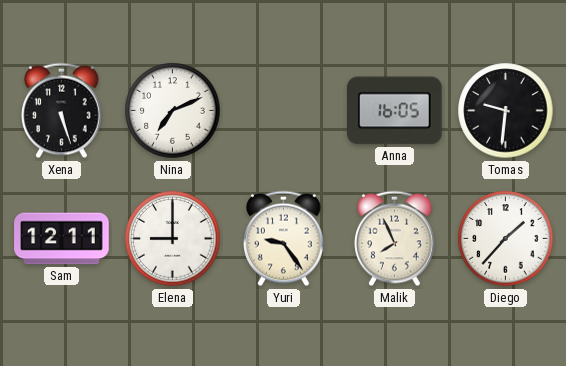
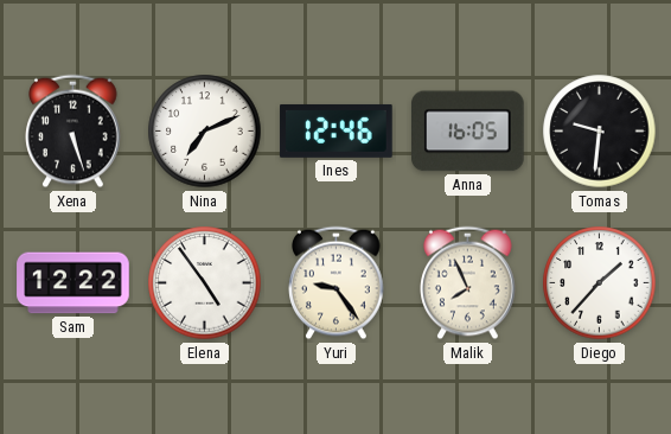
Ines: none -> 12:46
Sam: 12:11 -> 12:22
Elena: 9:00 -> 4:54
